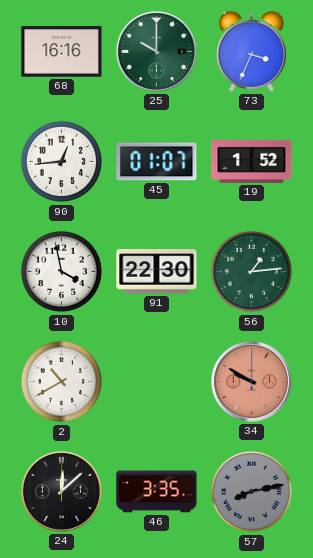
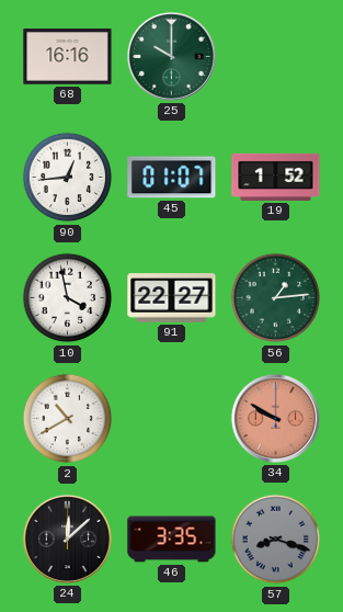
73: 3:34 -> none
91: 22:30 -> 22:27
57: 8:13 -> 8:18
